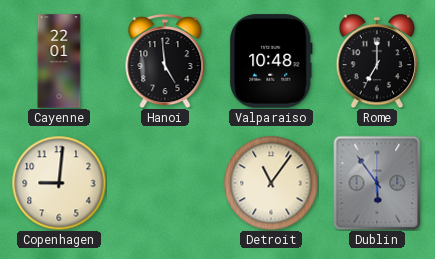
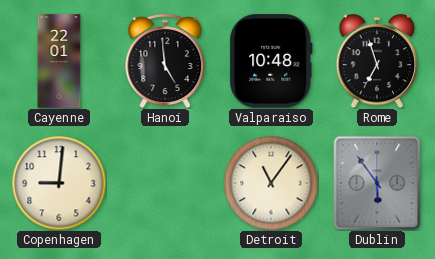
Rome: 7:00 -> 6:57
